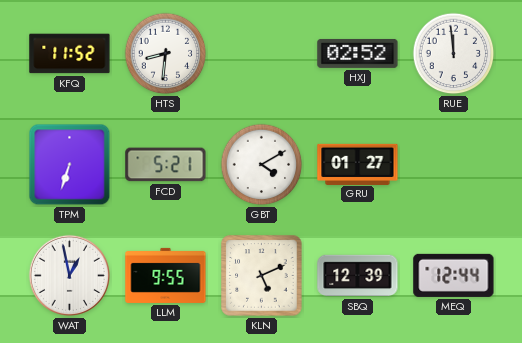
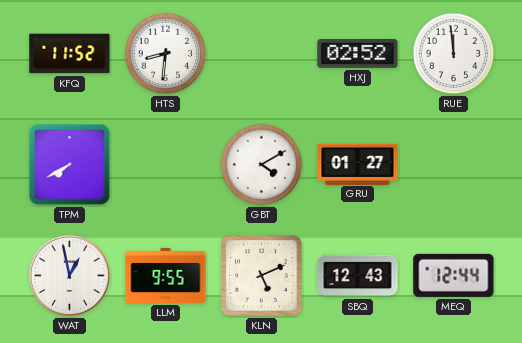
TPM: 6:33 -> 7:40
FCD: 5:21 -> none
SBQ: 12:39 -> 12:43
